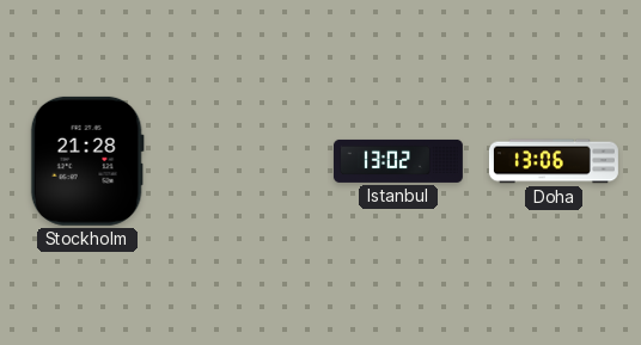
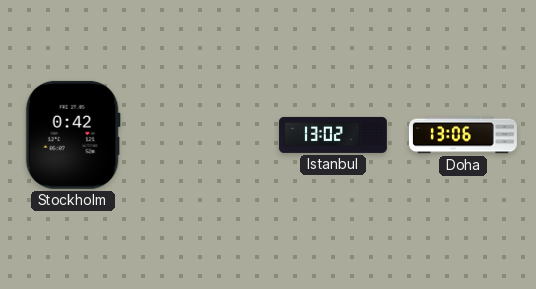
Stockholm: 21:28 -> 0:42
